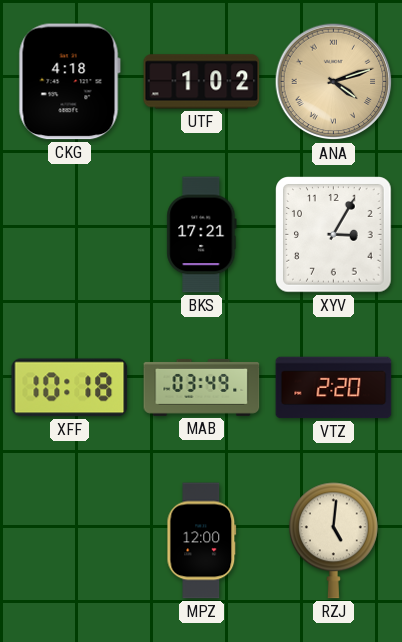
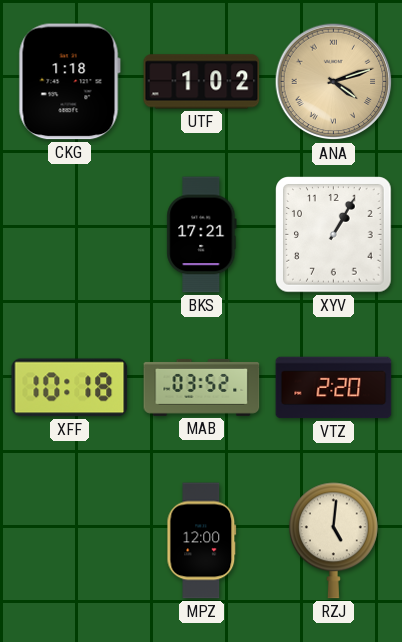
CKG: 4:18 -> 1:18
XYV: 3:05 -> 1:05
MAB: 03:49 -> 03:52
